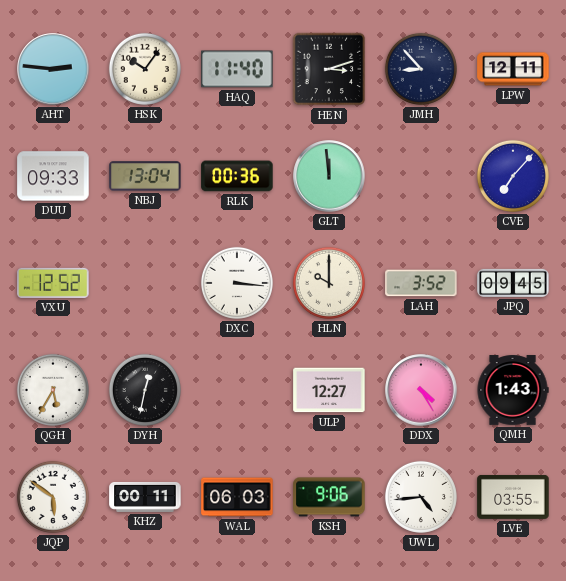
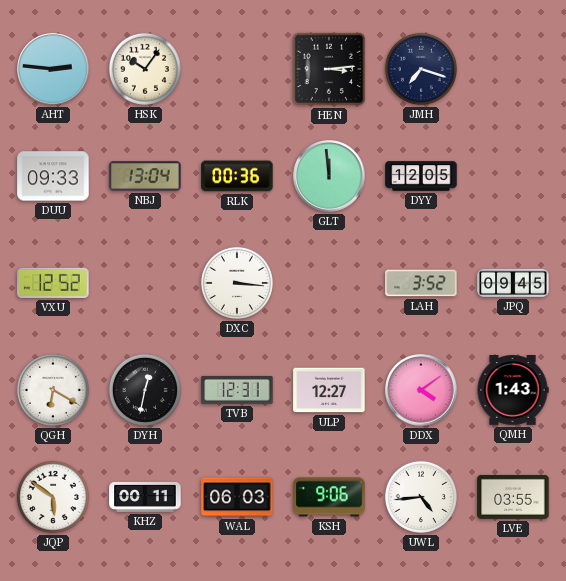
HAQ: 11:40 -> none
HEN: 3:12 -> 3:14
JMH: 8:53 -> 7:18
LPW: 12:11 -> none
DYY: none -> 12:05
CVE: 7:07 -> none
HLN: 10:00 -> none
QGH: 5:35 -> 6:20
TVB: none -> 12:31
DDX: 4:25 -> 4:09
